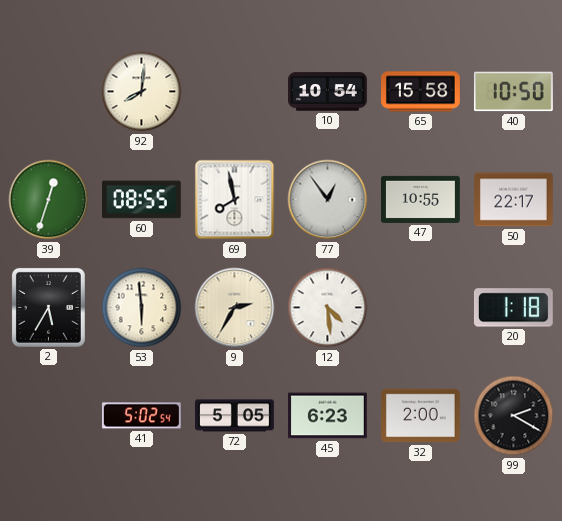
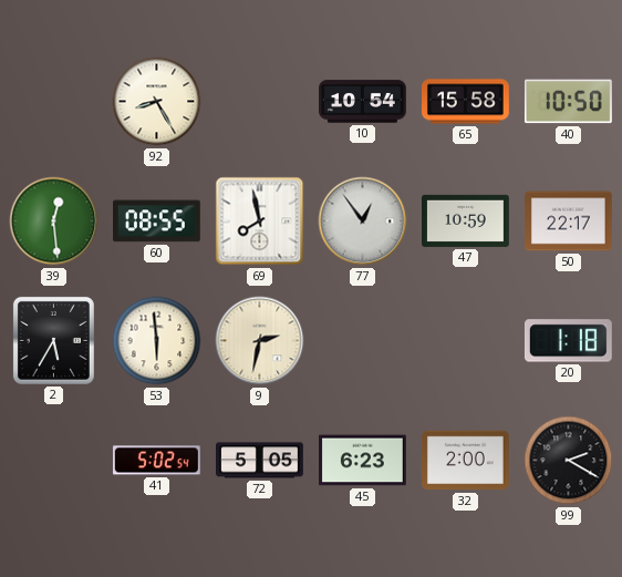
92: 8:01 -> 8:25
39: 12:33 -> 12:29
47: 10:55 -> 10:59
9: 2:35 -> 2:32
12: 4:29 -> none
